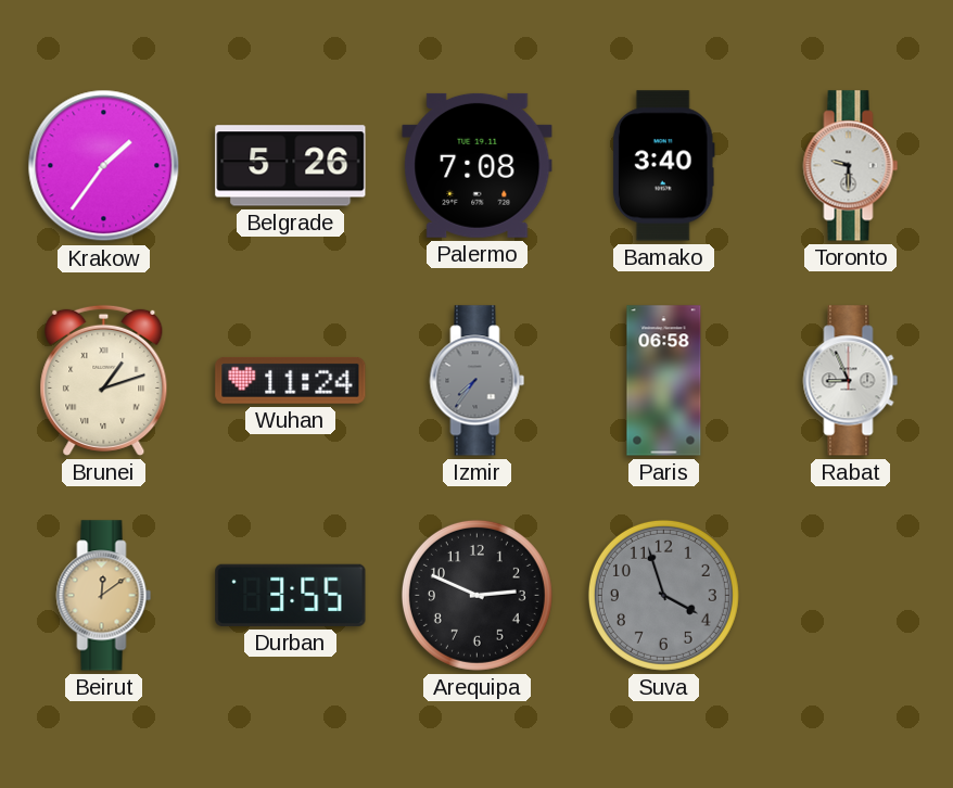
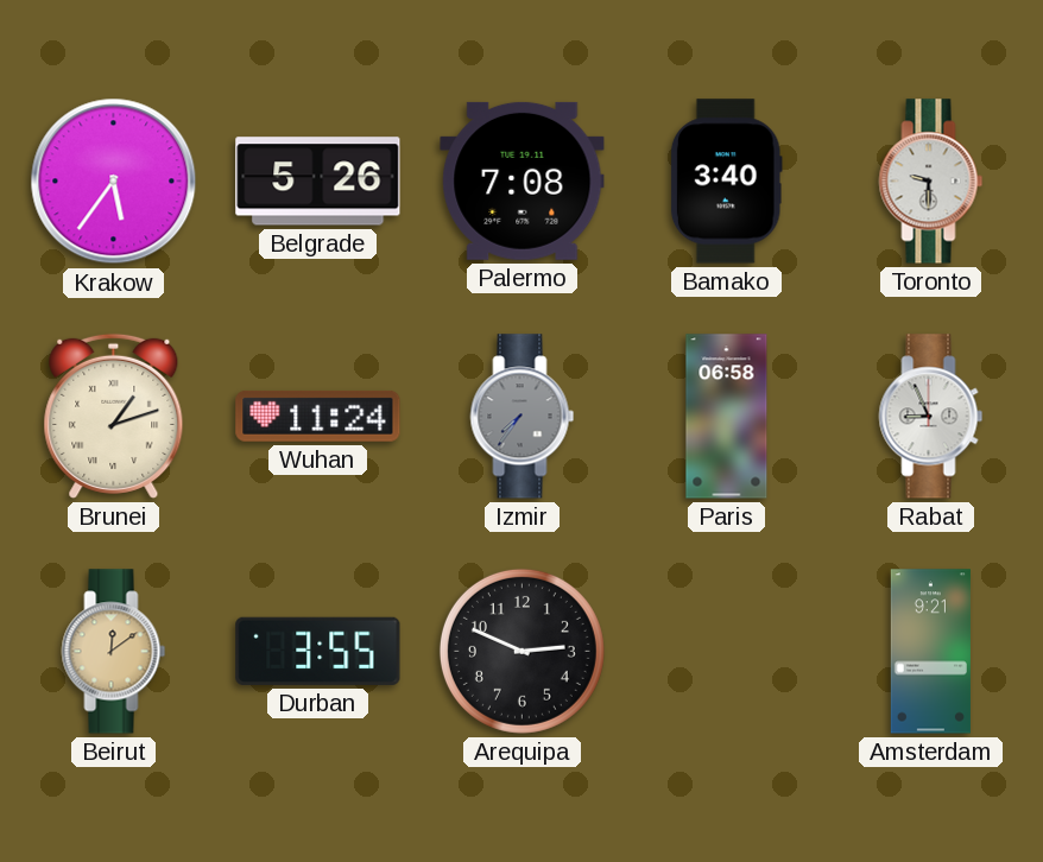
Krakow: 1:36 -> 5:36
Suva: 3:57 -> none
Amsterdam: none -> 9:21
